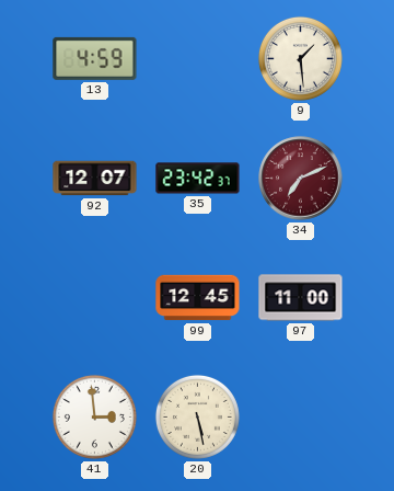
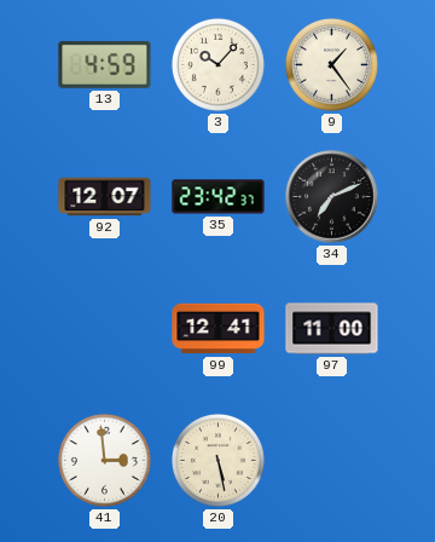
3: none -> 10:07
9: 1:29 -> 1:24
34 dial: burgundy -> black
99: 12:45 -> 12:41
